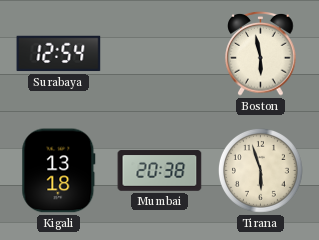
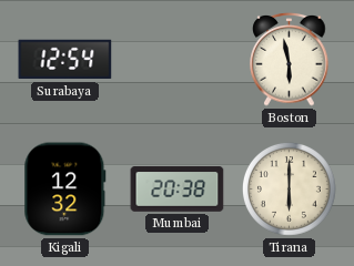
Kigali: 13:18 -> 12:32
Tirana: 5:57 -> 6:00
